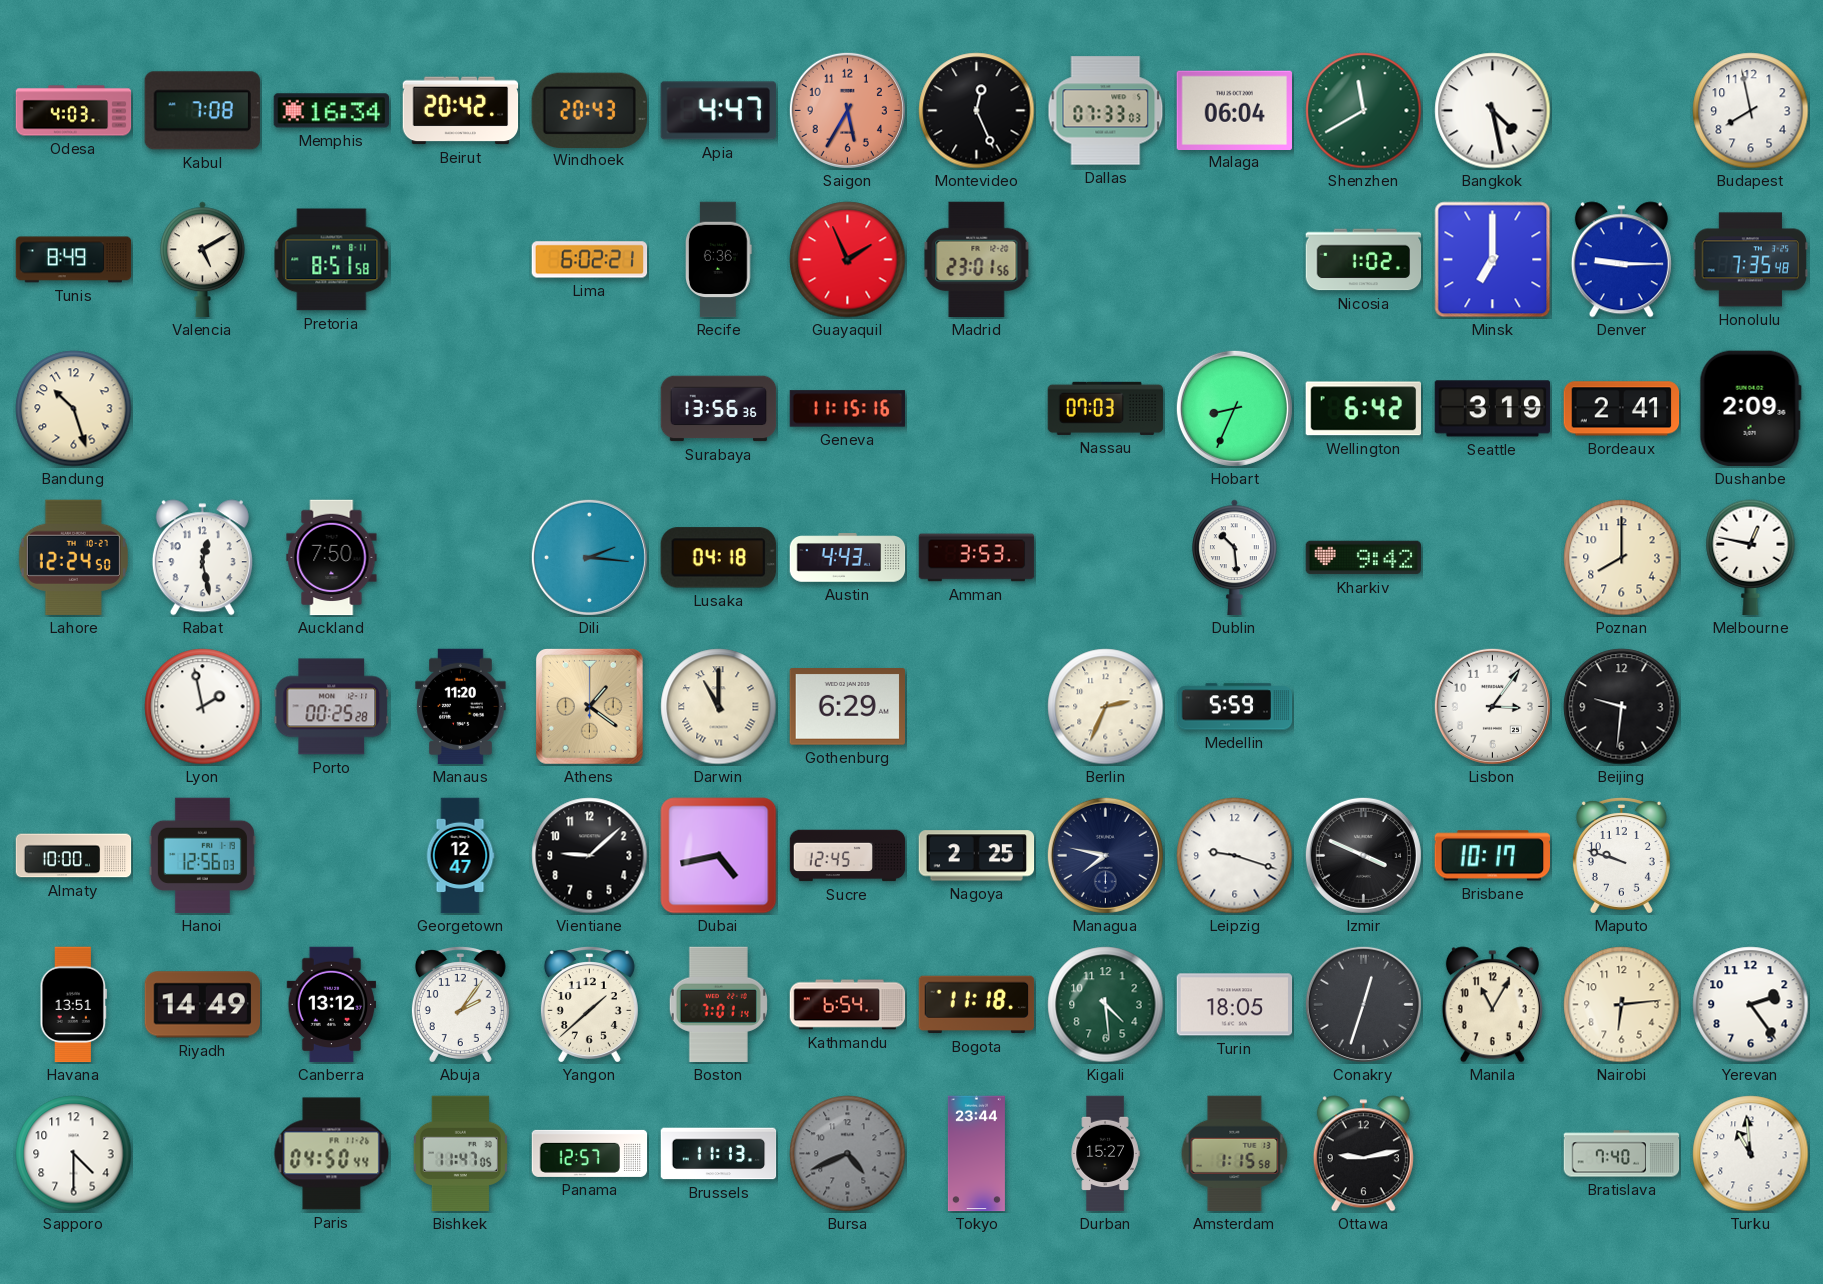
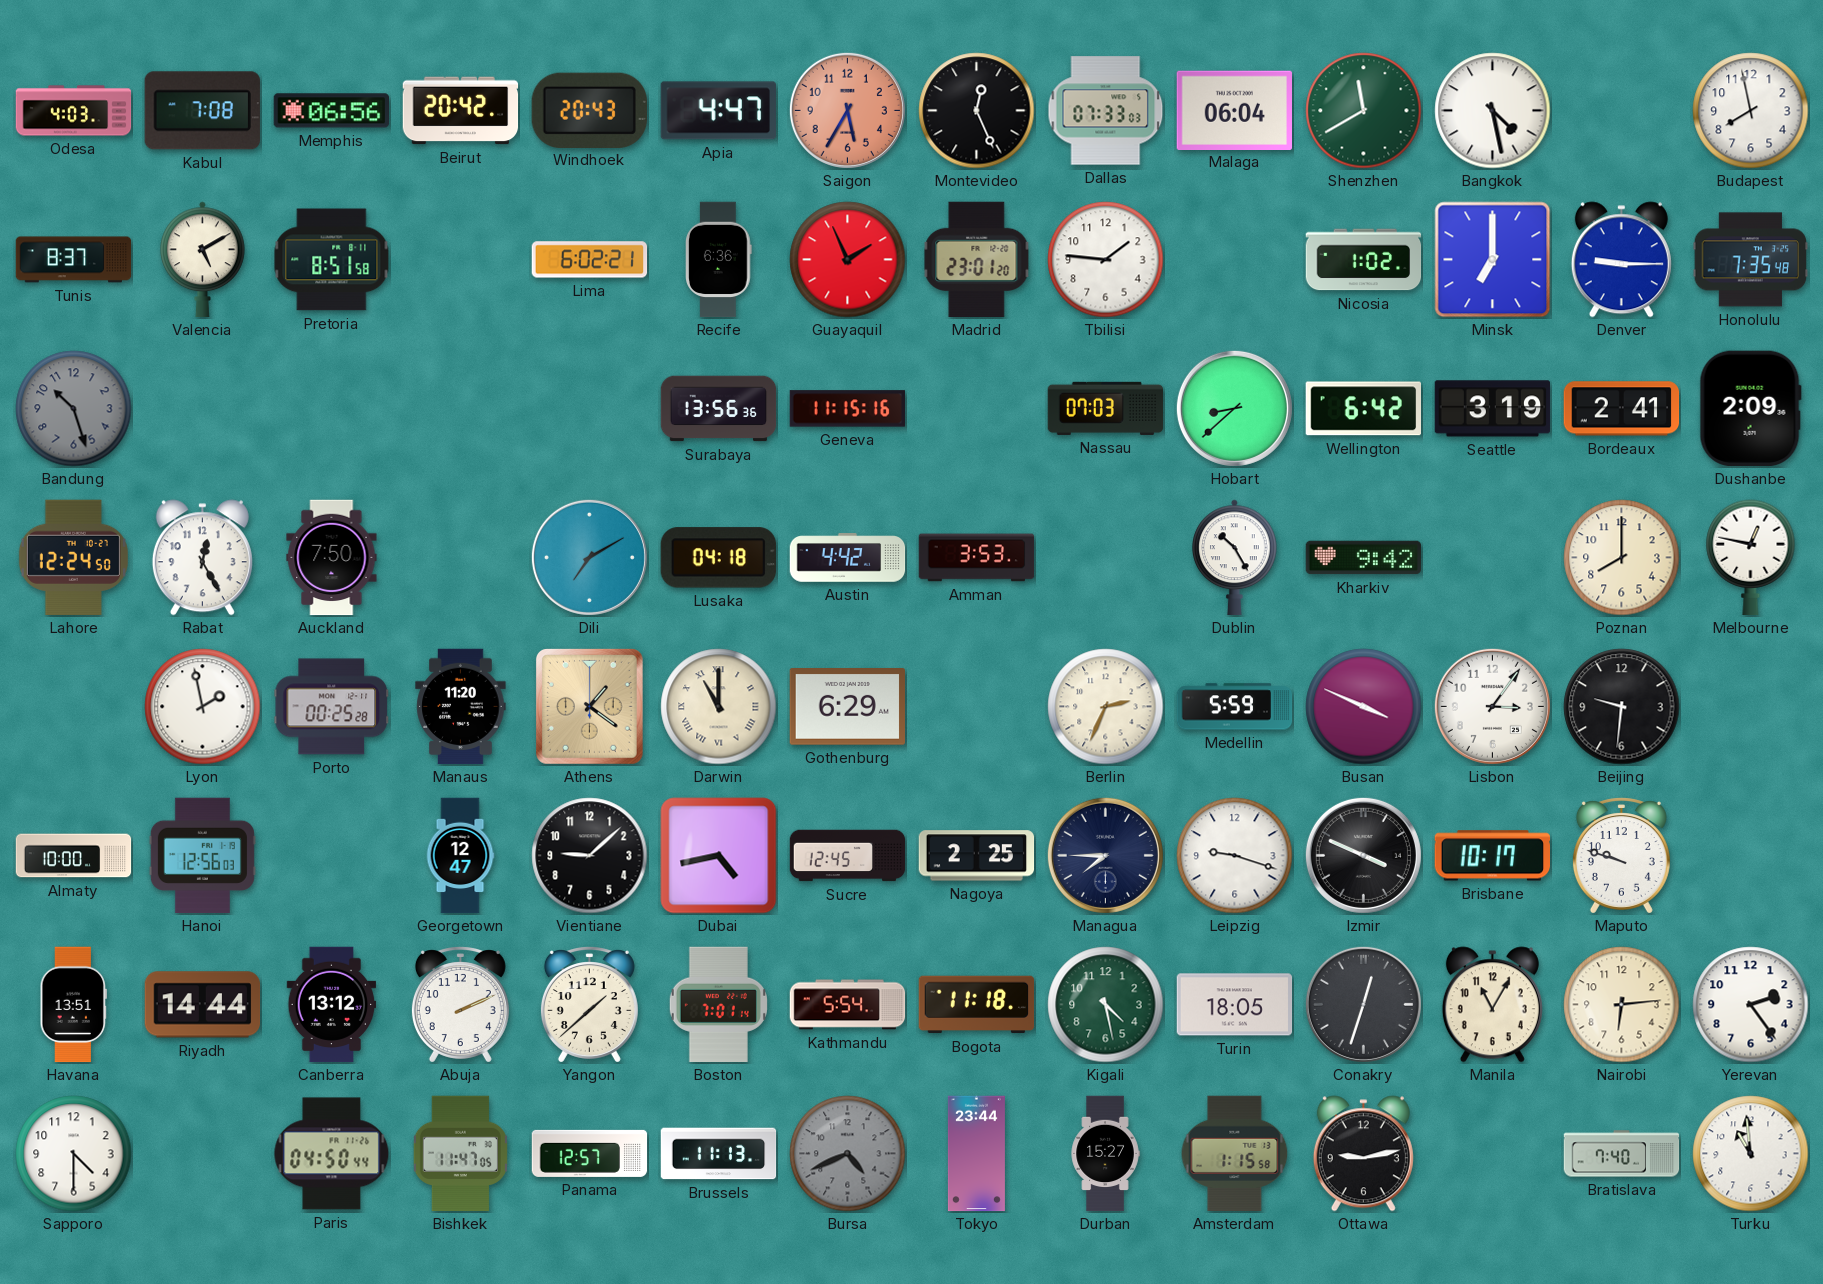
Memphis: 16:34 -> 06:56
Tunis: 8:49 -> 8:37
Madrid: 23:01:56 -> 23:01:20
Tbilisi: none -> 1:46
Bandung dial: cream -> grey
Hobart: 8:34 -> 8:38
Rabat: 12:28 -> 12:25
Dili: 2:16 -> 7:10
Austin: 4:43 -> 4:42
Dublin: 10:29 -> 10:25
Busan: none -> 3:49
Managua: 7:47 -> 7:45
Riyadh: 14:49 -> 14:44
Abuja: 2:06 -> 2:11
Kathmandu: 6:54 -> 5:54
Kigali: 4:29 -> 4:28
